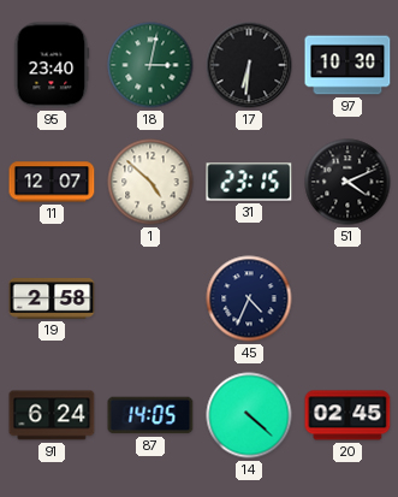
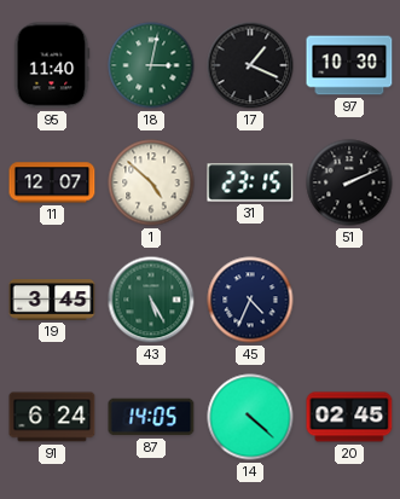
95: 23:40 -> 11:40
17: 6:31 -> 1:19
51: 4:11 -> 2:11
19: 2:58 -> 3:45
43: none -> 5:25
